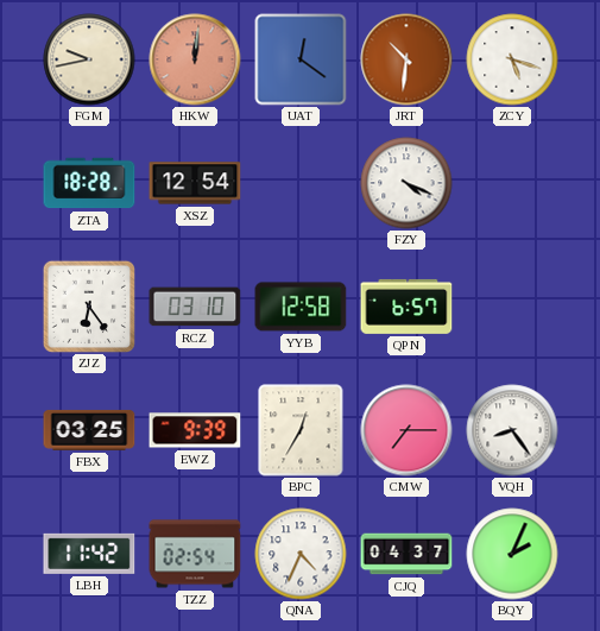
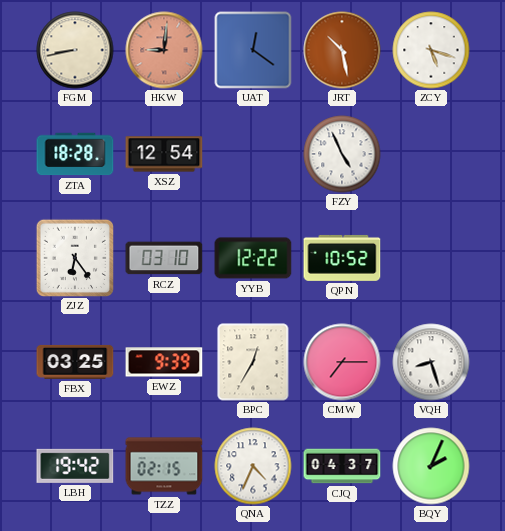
FGM: 9:43 -> 8:43
HKW: 12:01 -> 9:01
JRT: 10:31 -> 10:28
FZY: 4:19 -> 4:56
YYB: 12:58 -> 12:22
QPN: 6:57 -> 10:52
VQH: 8:24 -> 8:27
LBH: 11:42 -> 19:42
TZZ: 02:54 -> 02:15
